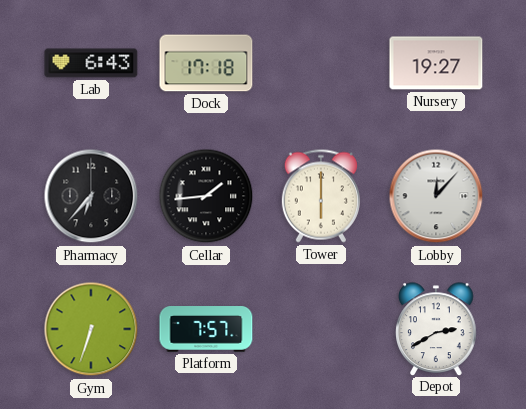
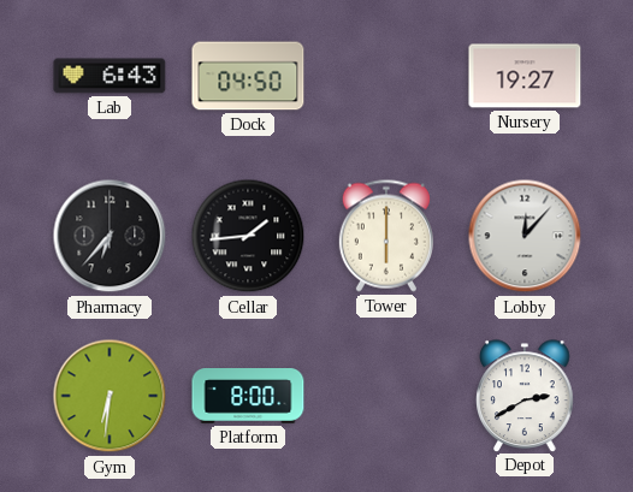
Dock: 17:18 -> 04:50
Gym: 6:33 -> 6:31
Platform: 7:57 -> 8:00
